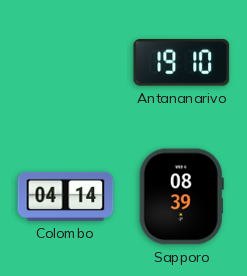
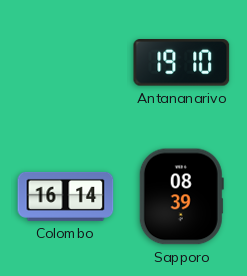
Colombo: 04:14 -> 16:14
